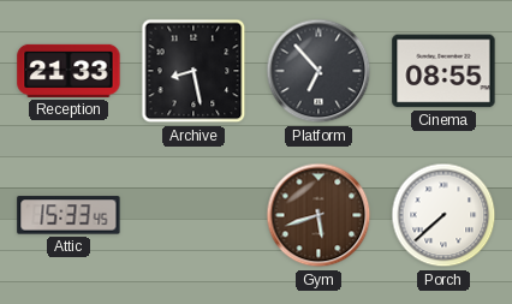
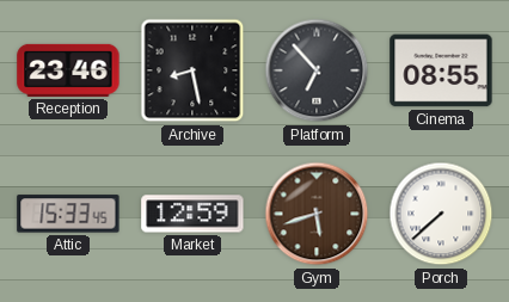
Reception: 21:33 -> 23:46
Market: none -> 12:59
